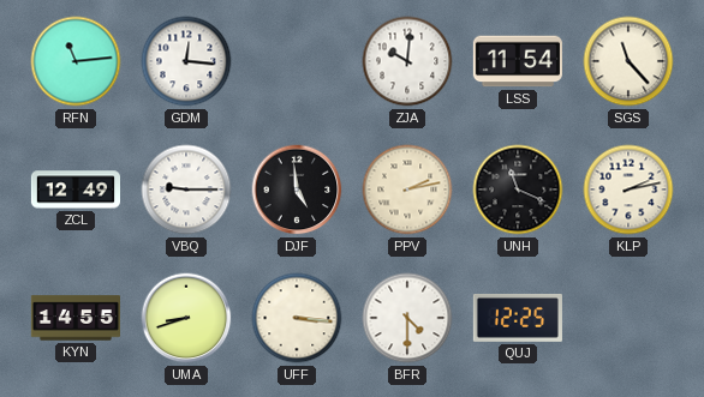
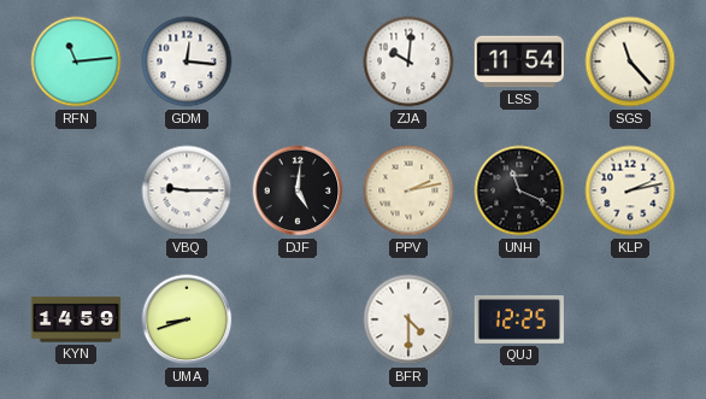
ZCL: 12:49 -> none
DJF: 4:59 -> 5:01
KYN: 14:55 -> 14:59
UFF: 3:16 -> none
